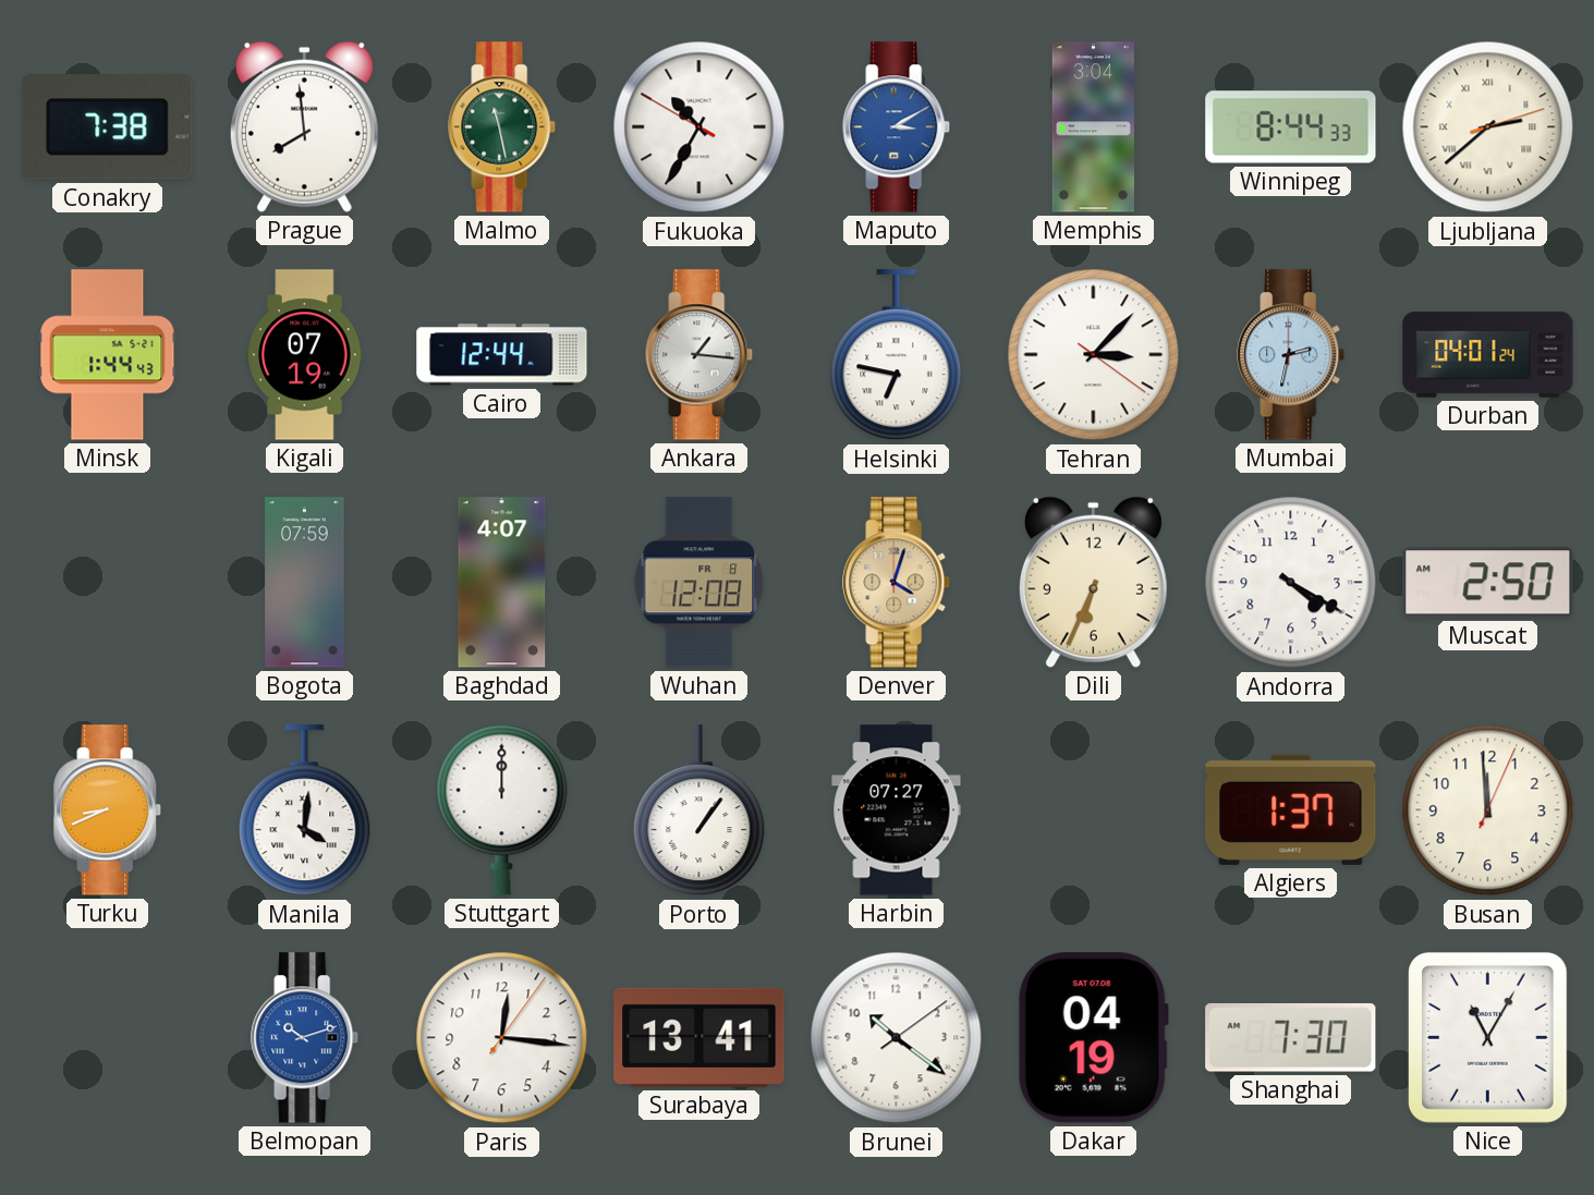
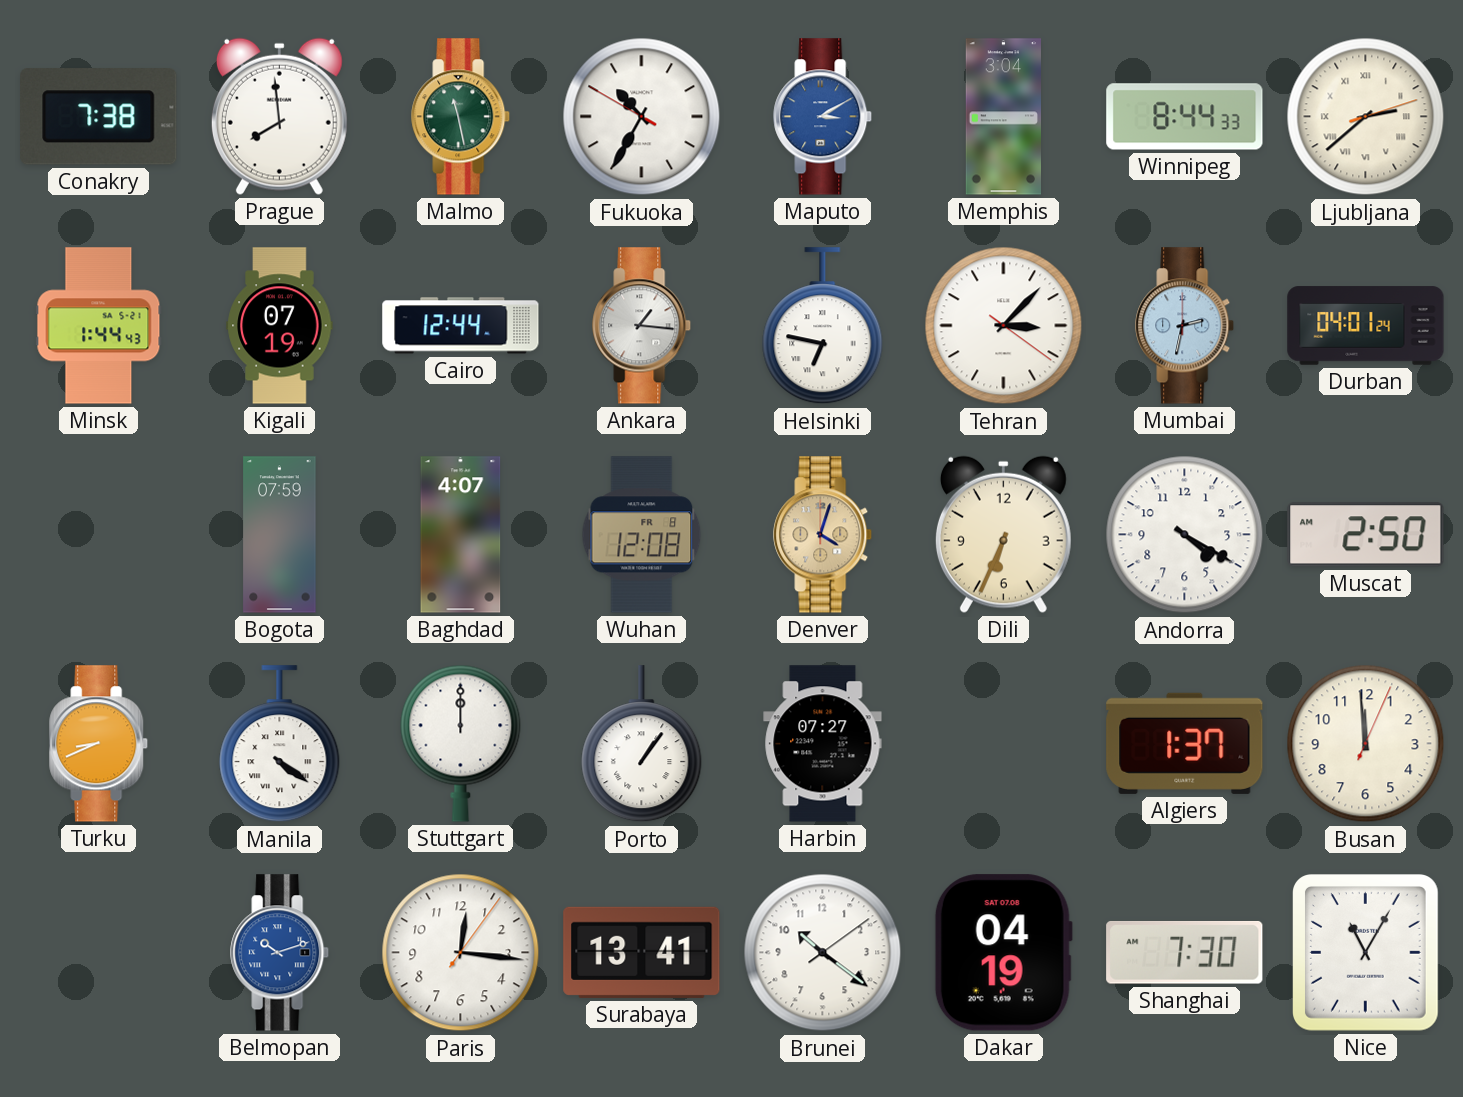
Manila: 4:01 -> 4:21
